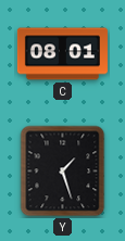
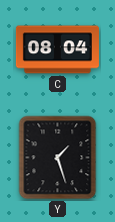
C: 08:01 -> 08:04
